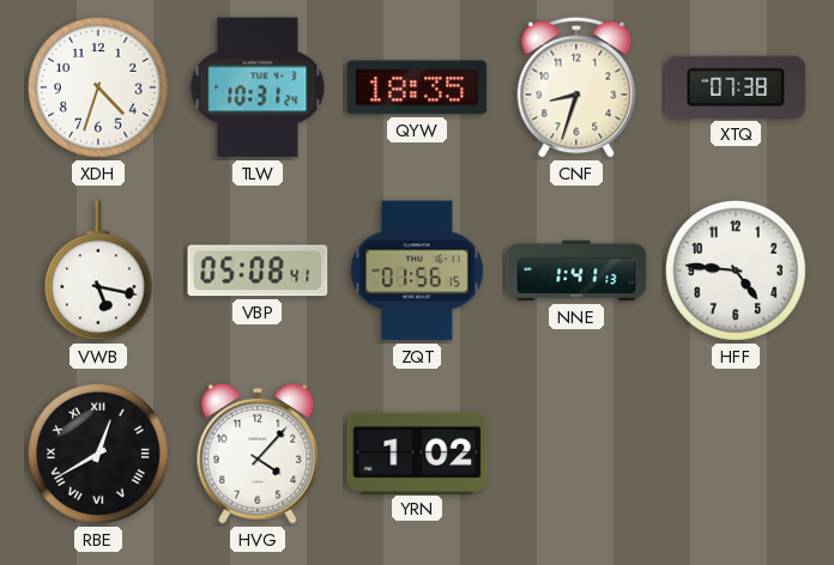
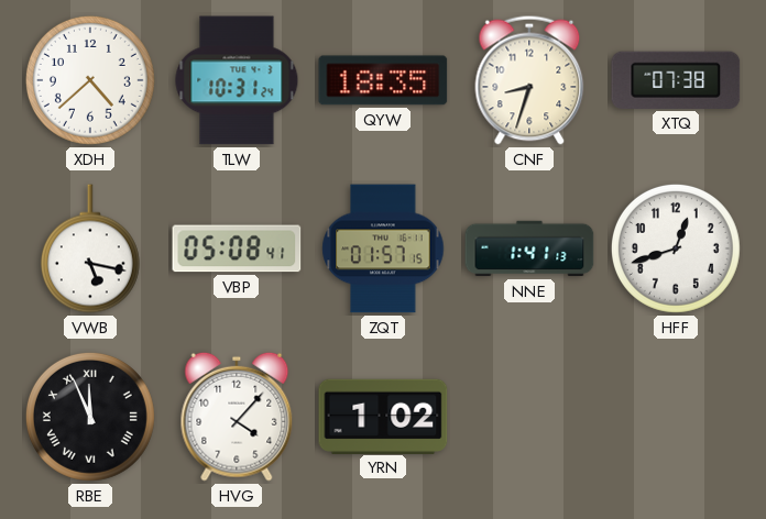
XDH: 4:33 -> 4:38
ZQT: 01:56 -> 01:57
HFF: 4:46 -> 12:42
RBE: 12:40 -> 11:56
